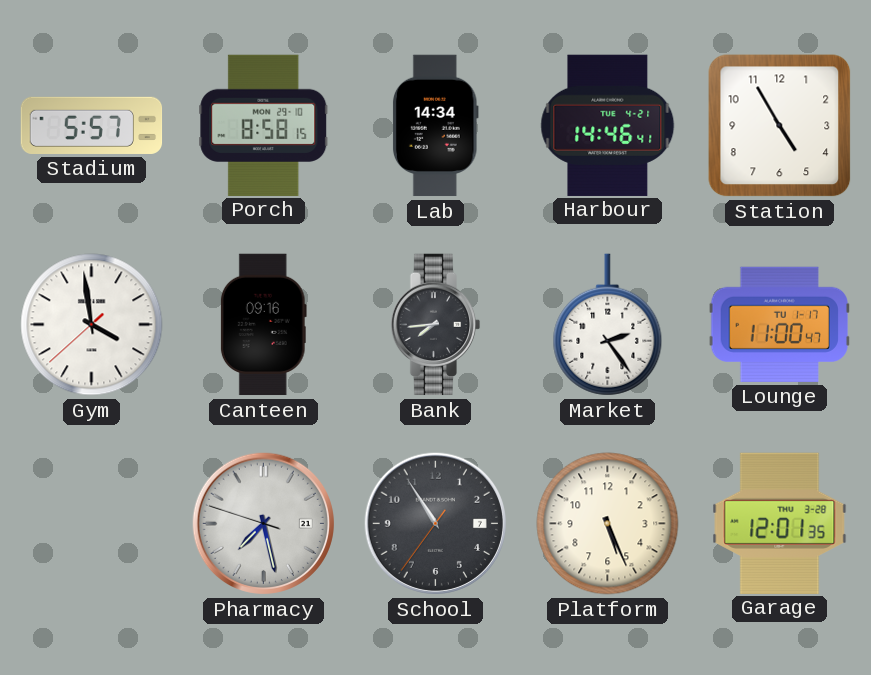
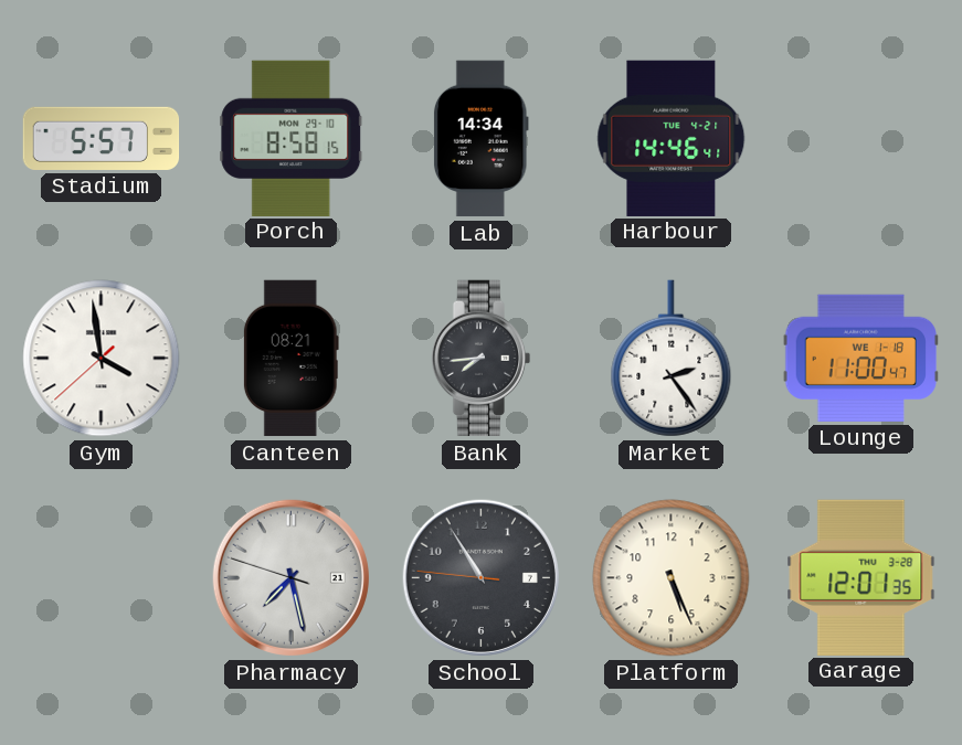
Station: 4:55 -> none
Canteen: 09:16 -> 08:21
Lounge date: TU 1-17 -> WE 1-18
School: 10:54:36 -> 10:54:46
